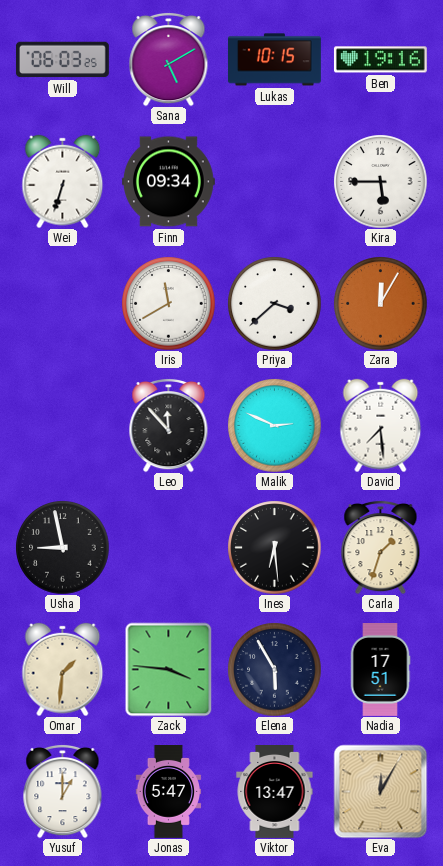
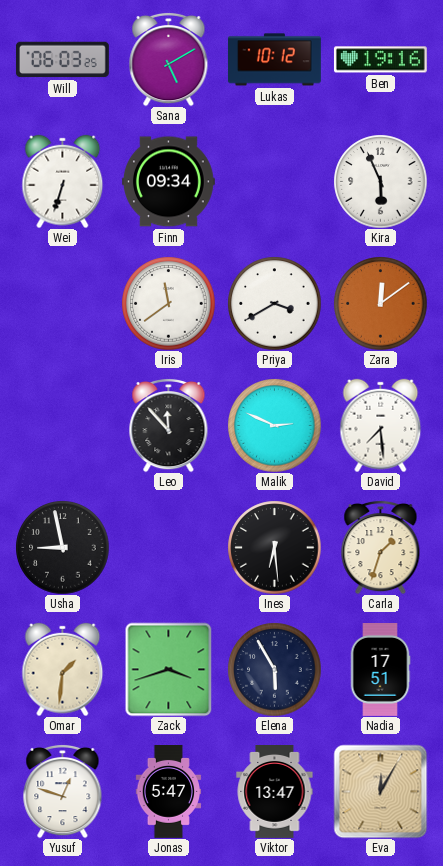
Lukas: 10:15 -> 10:12
Kira: 5:45 -> 5:56
Iris: 11:40 -> 11:39
Priya: 3:38 -> 3:40
Zara: 12:05 -> 12:09
Zack: 3:46 -> 3:42
Yusuf: 1:00 -> 12:48
